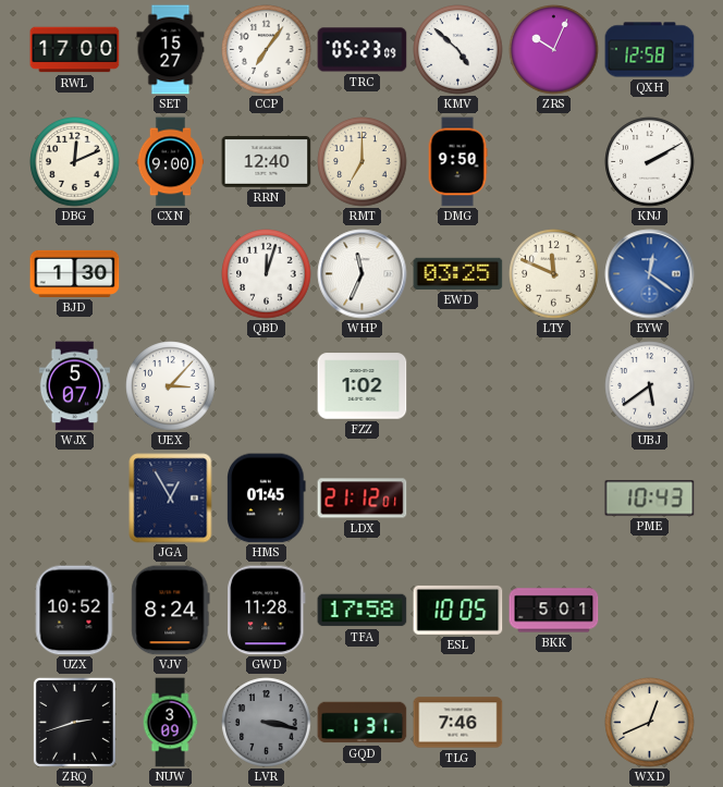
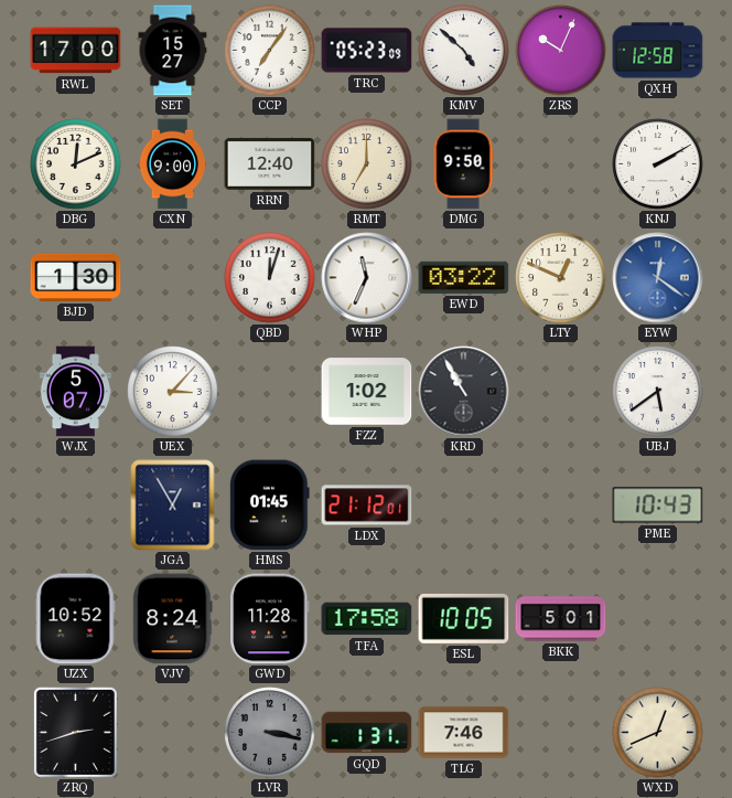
EWD: 03:25 -> 03:22
LTY: 11:49 -> 12:49
KRD: none -> 10:55
NUW: 3:09 -> none
